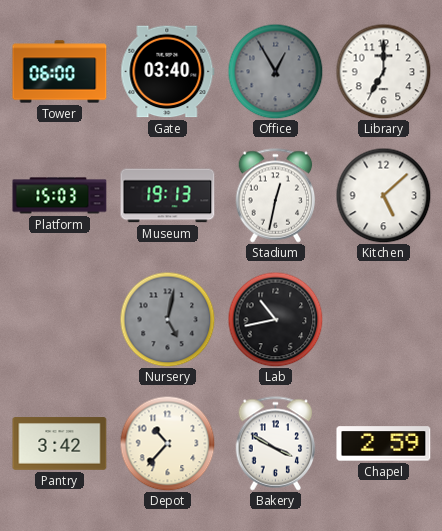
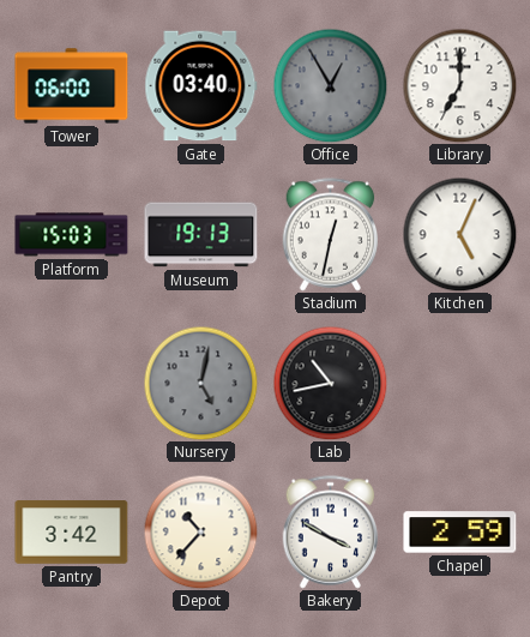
Kitchen: 5:08 -> 5:04
